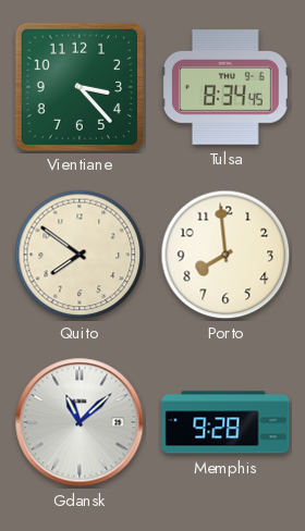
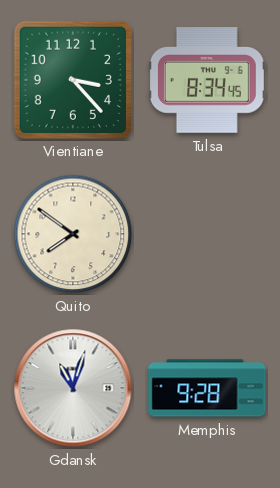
Porto: 7:59 -> none
Gdansk: 11:08 -> 11:03
